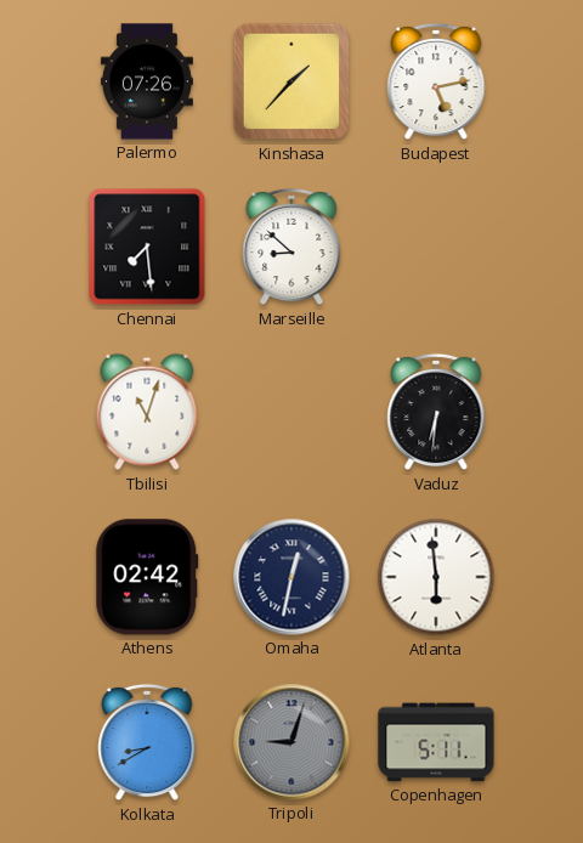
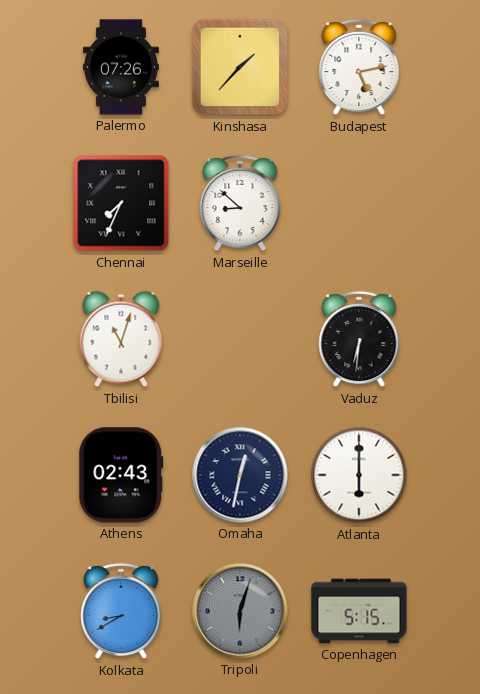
Chennai: 7:29 -> 7:34
Athens: 02:42 -> 02:43
Atlanta: 5:59 -> 6:00
Tripoli: 9:03 -> 6:03
Copenhagen: 5:11 -> 5:15
